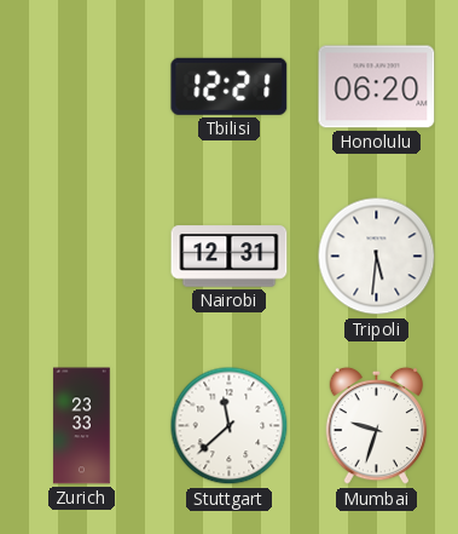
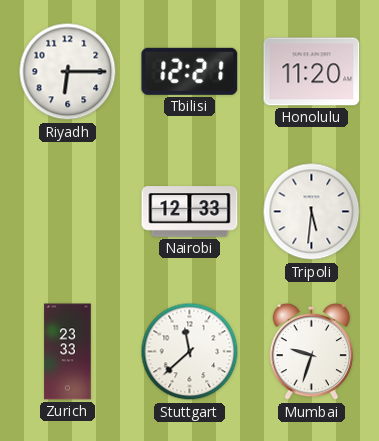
Riyadh: none -> 6:15
Honolulu: 06:20 -> 11:20
Nairobi: 12:31 -> 12:33
